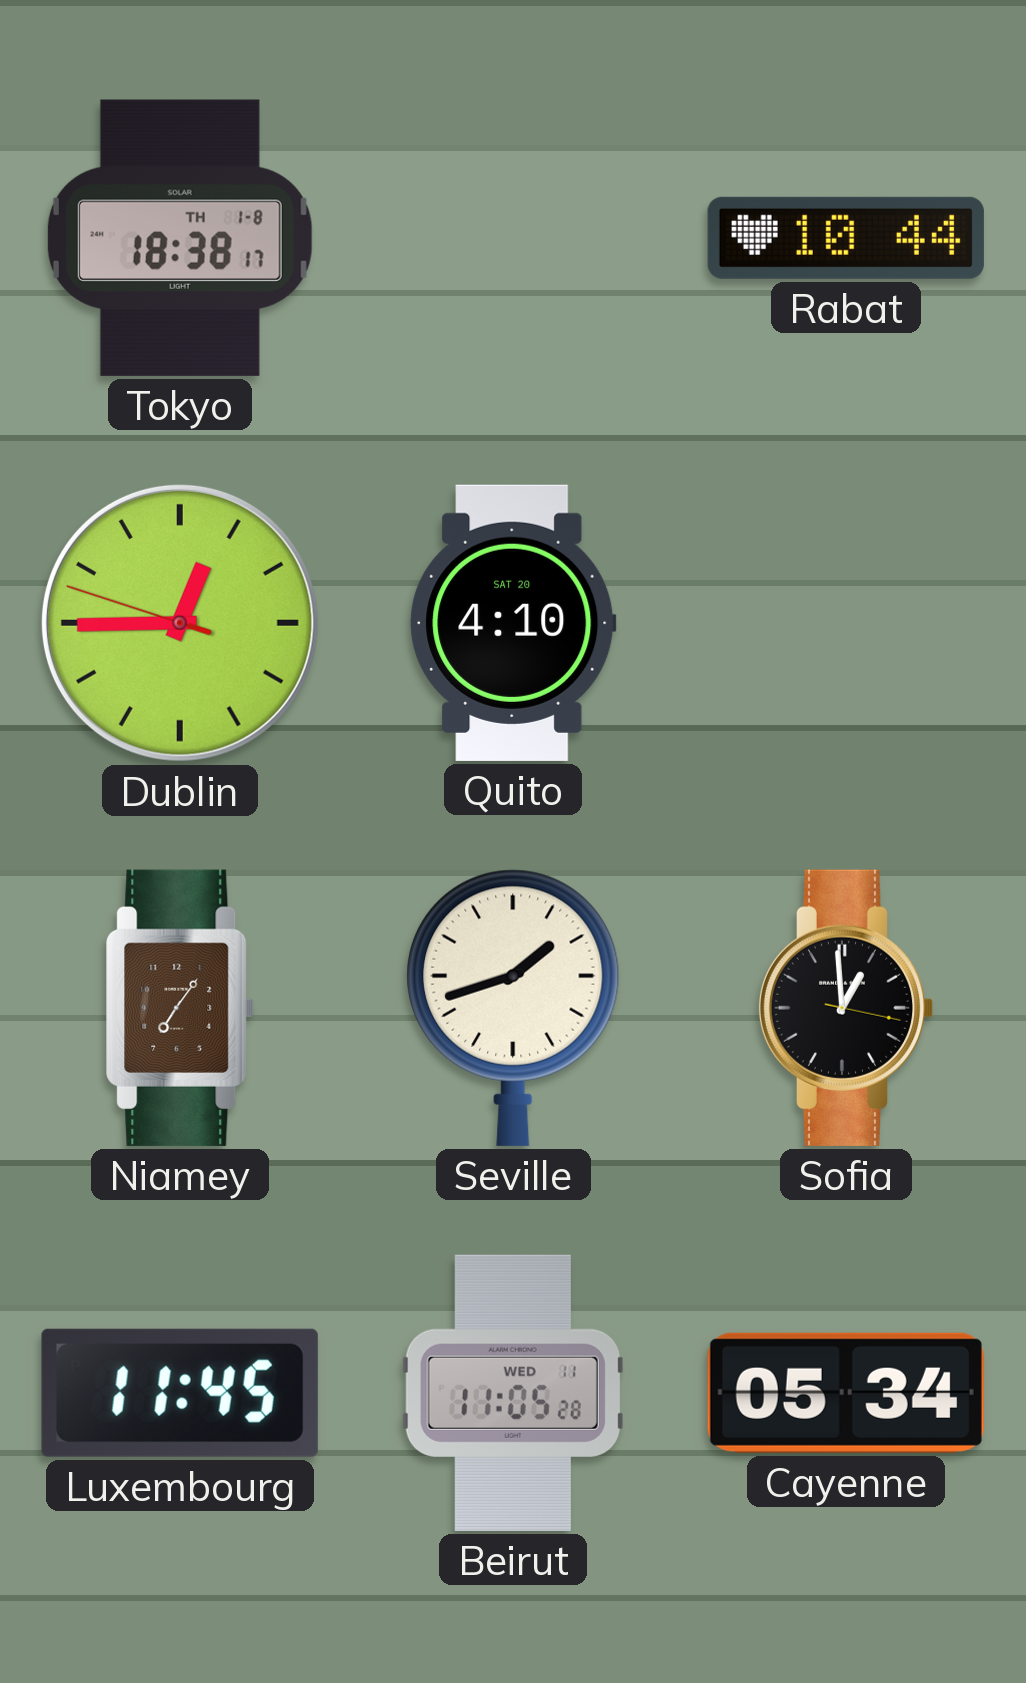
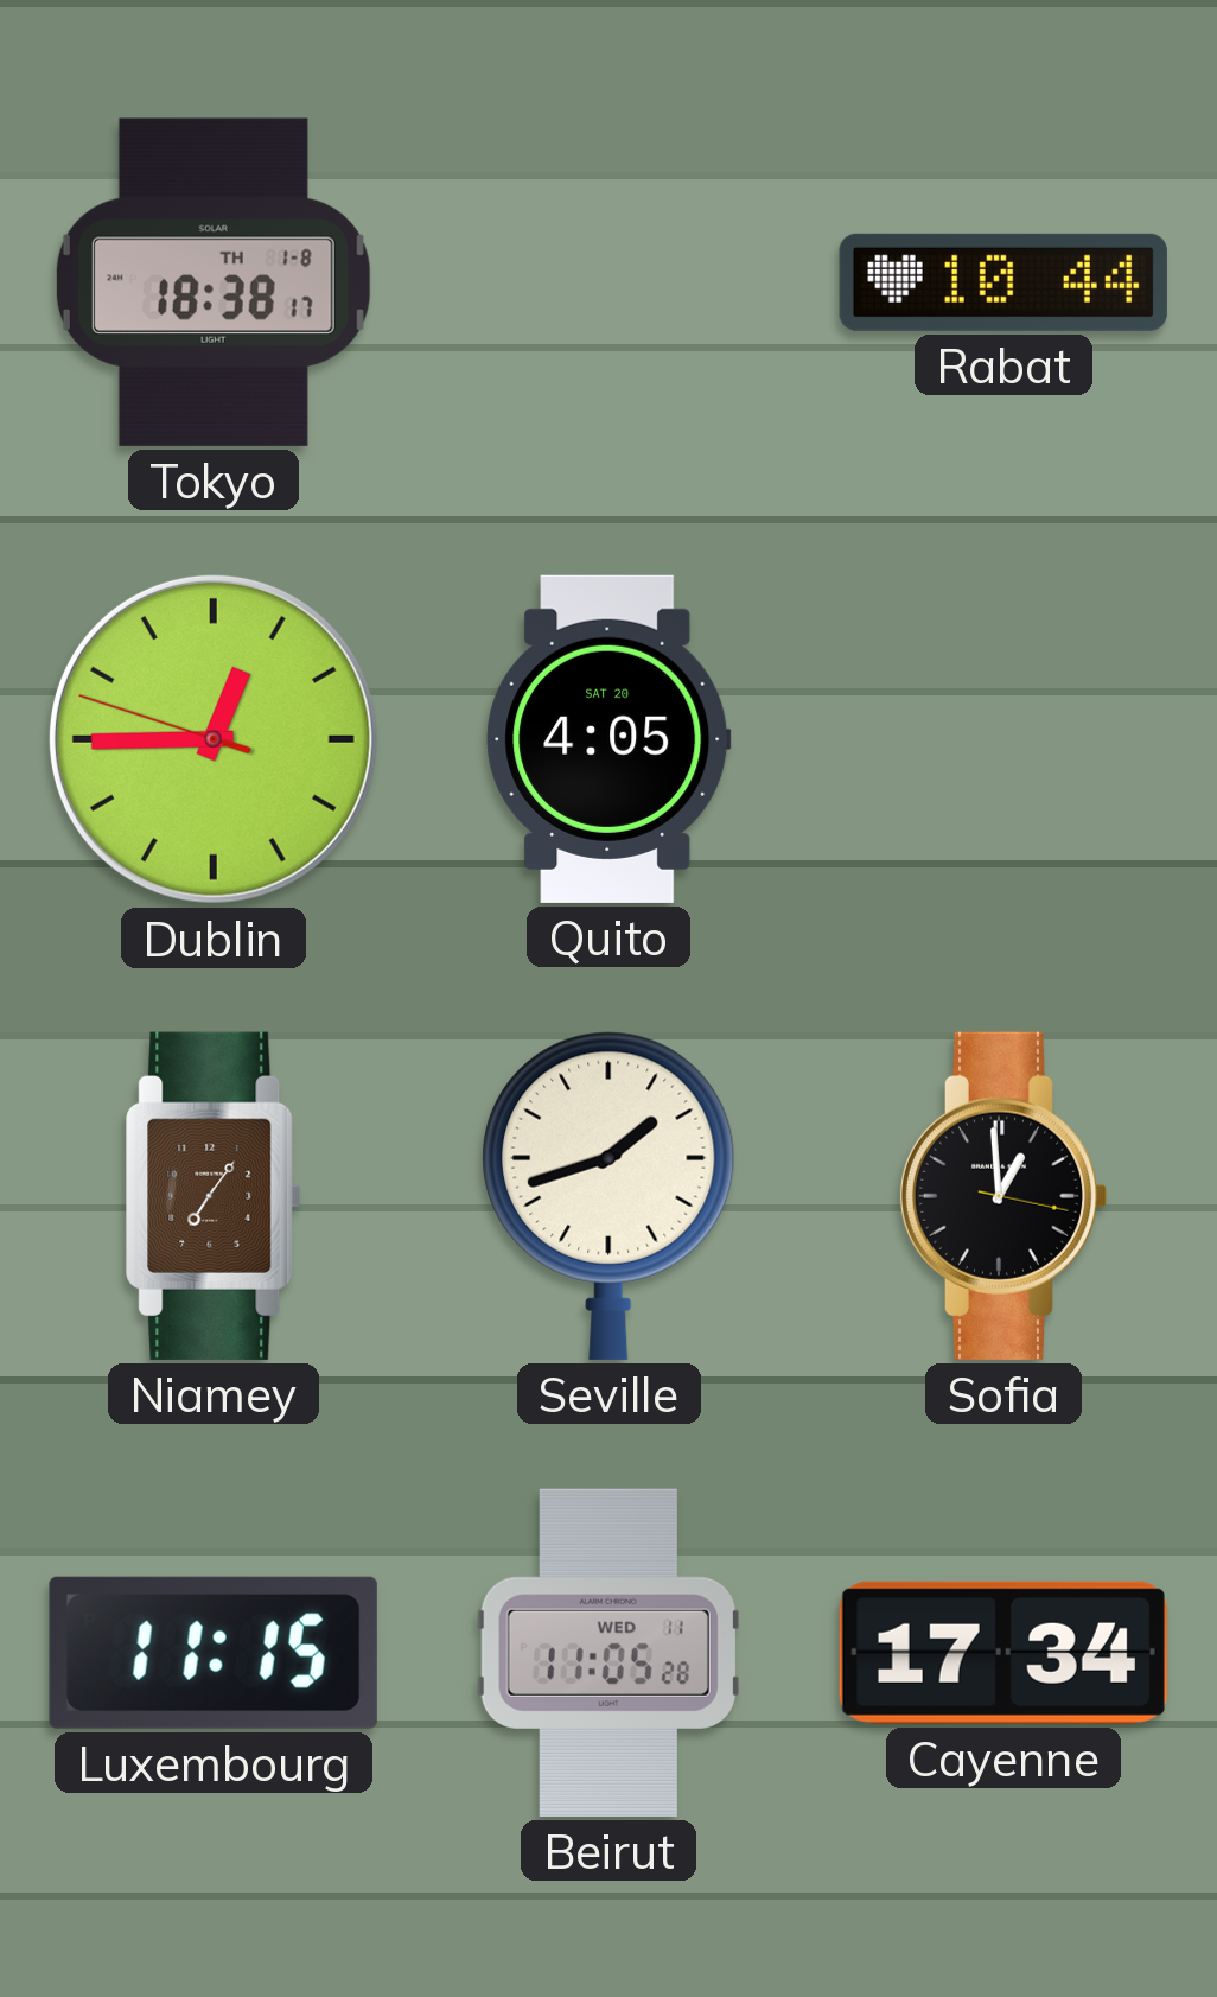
Quito: 4:10 -> 4:05
Luxembourg: 11:45 -> 11:15
Cayenne: 05:34 -> 17:34
